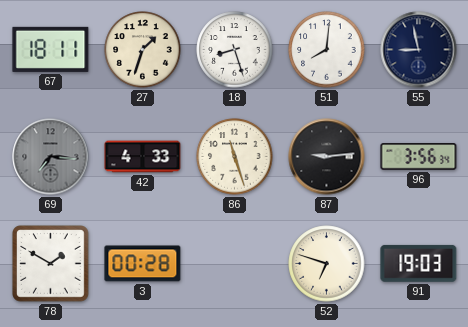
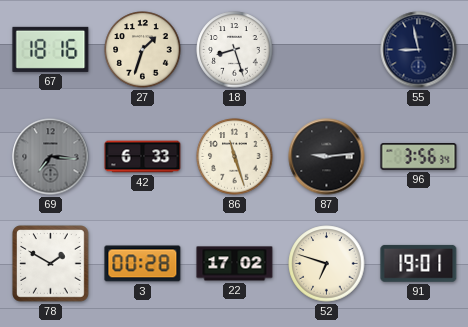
67: 18:11 -> 18:16
51: 8:01 -> none
42: 4:33 -> 6:33
22: none -> 17:02
91: 19:03 -> 19:01
